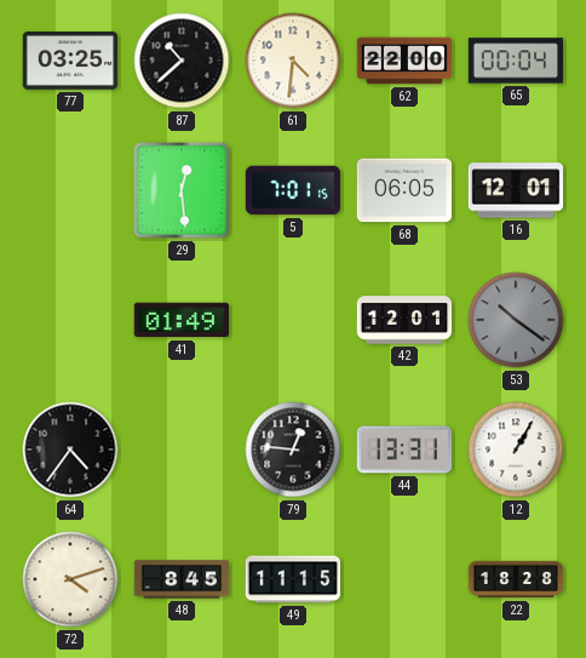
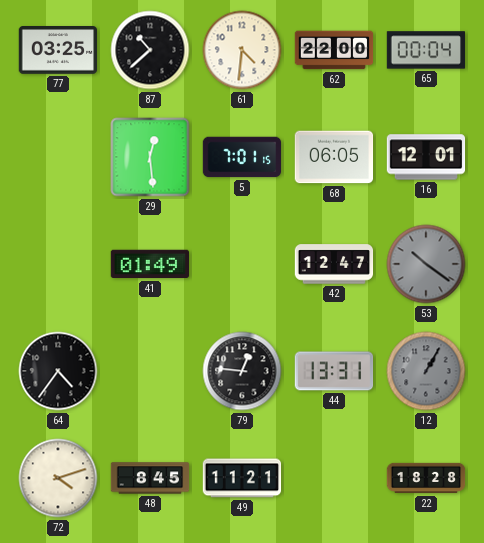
42: 12:01 -> 12:47
12 dial: white -> grey
49: 11:15 -> 11:21
